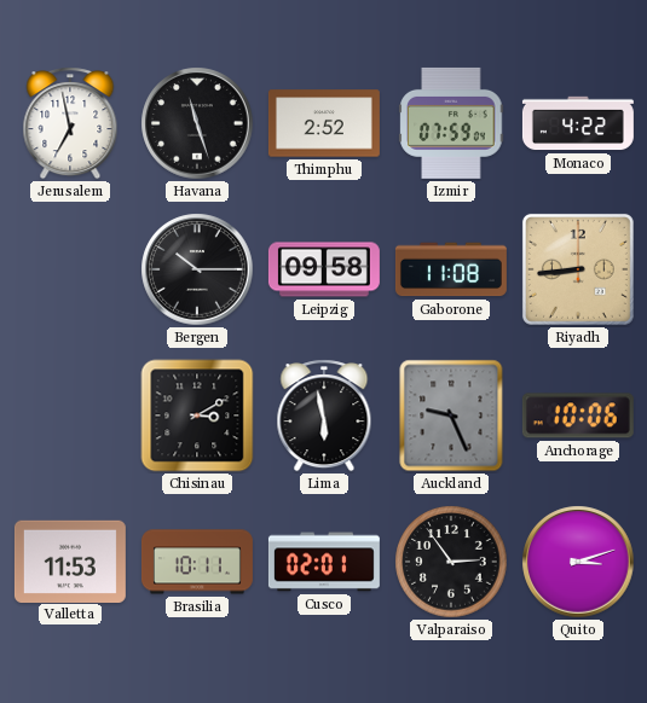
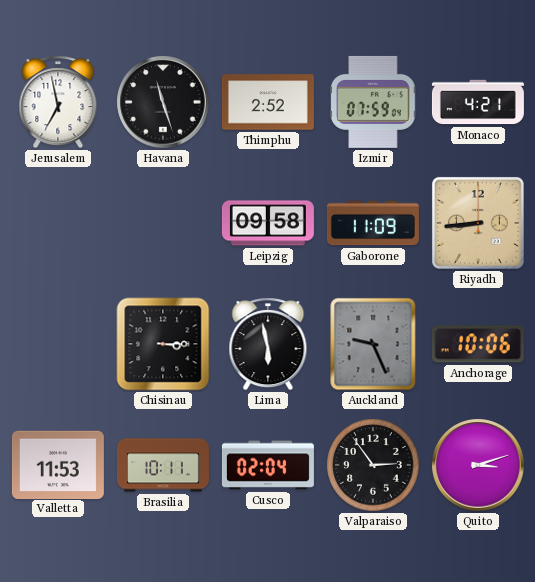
Monaco: 4:22 -> 4:21
Bergen: 10:15 -> none
Gaborone: 11:08 -> 11:09
Chisinau: 3:10 -> 3:15
Cusco: 02:01 -> 02:04
